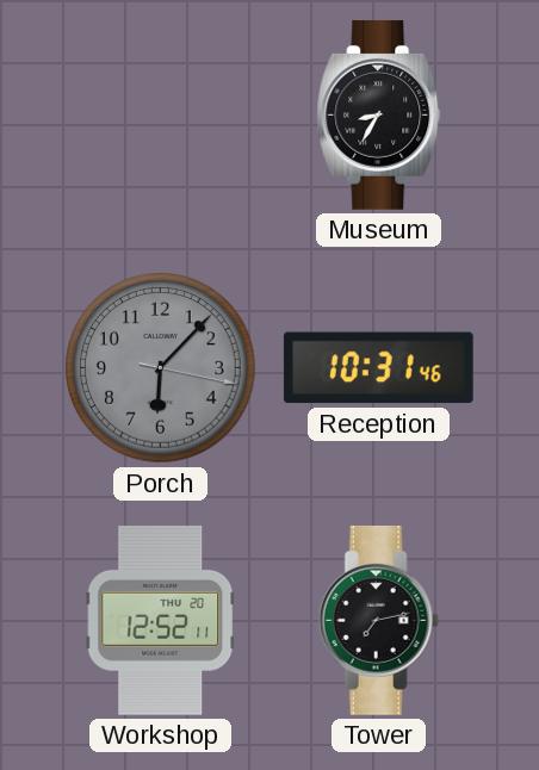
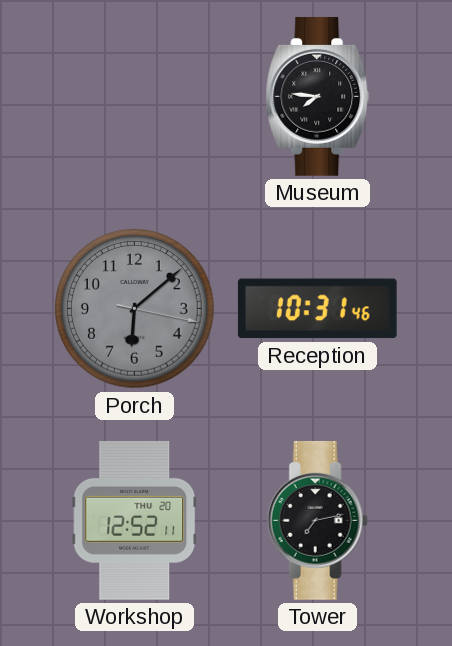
Museum: 8:35 -> 7:46
Porch: 6:07 -> 6:08
